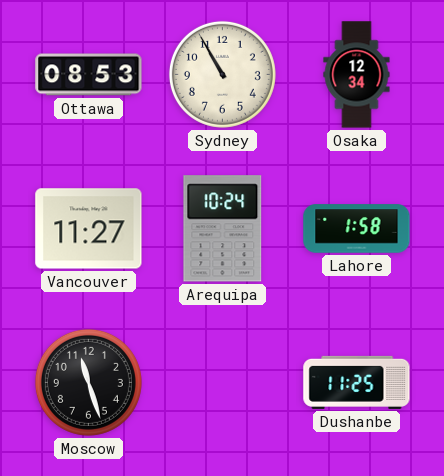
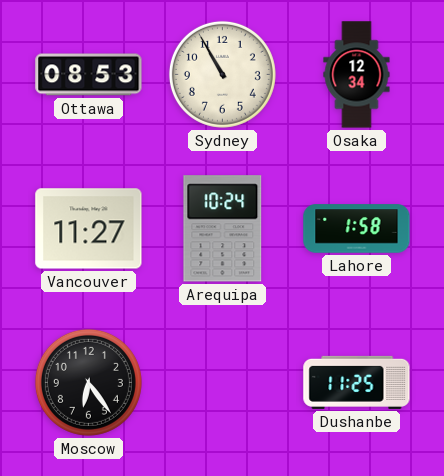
Moscow: 11:27 -> 6:24
